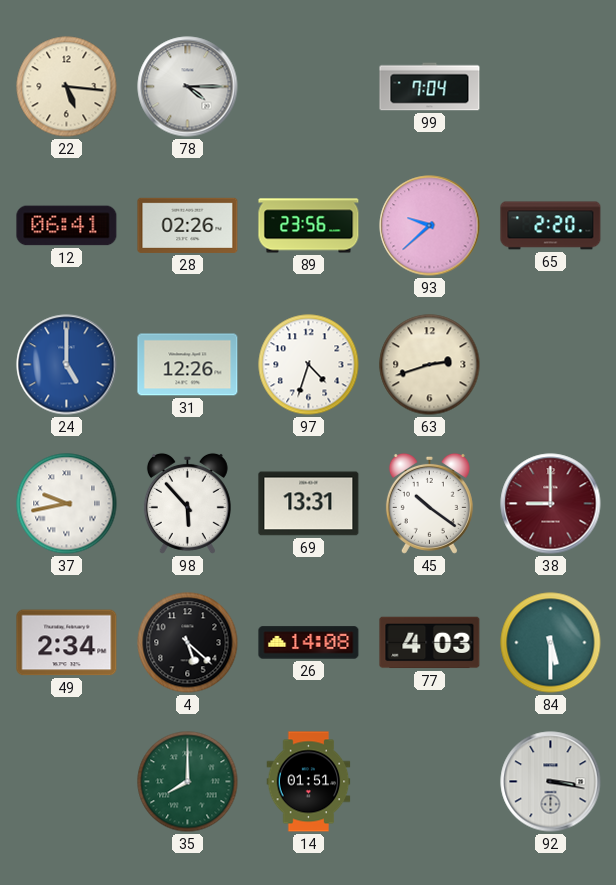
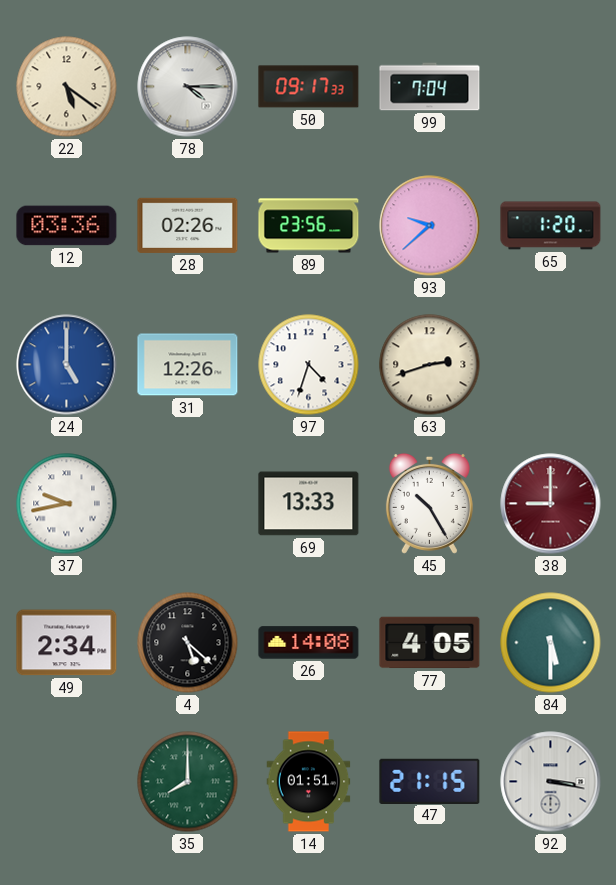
22: 5:16 -> 5:21
50: none -> 09:17
12: 06:41 -> 03:36
65: 2:20 -> 1:20
98: 5:53 -> none
69: 13:31 -> 13:33
45: 10:21 -> 10:25
77: 4:03 -> 4:05
47: none -> 21:15
